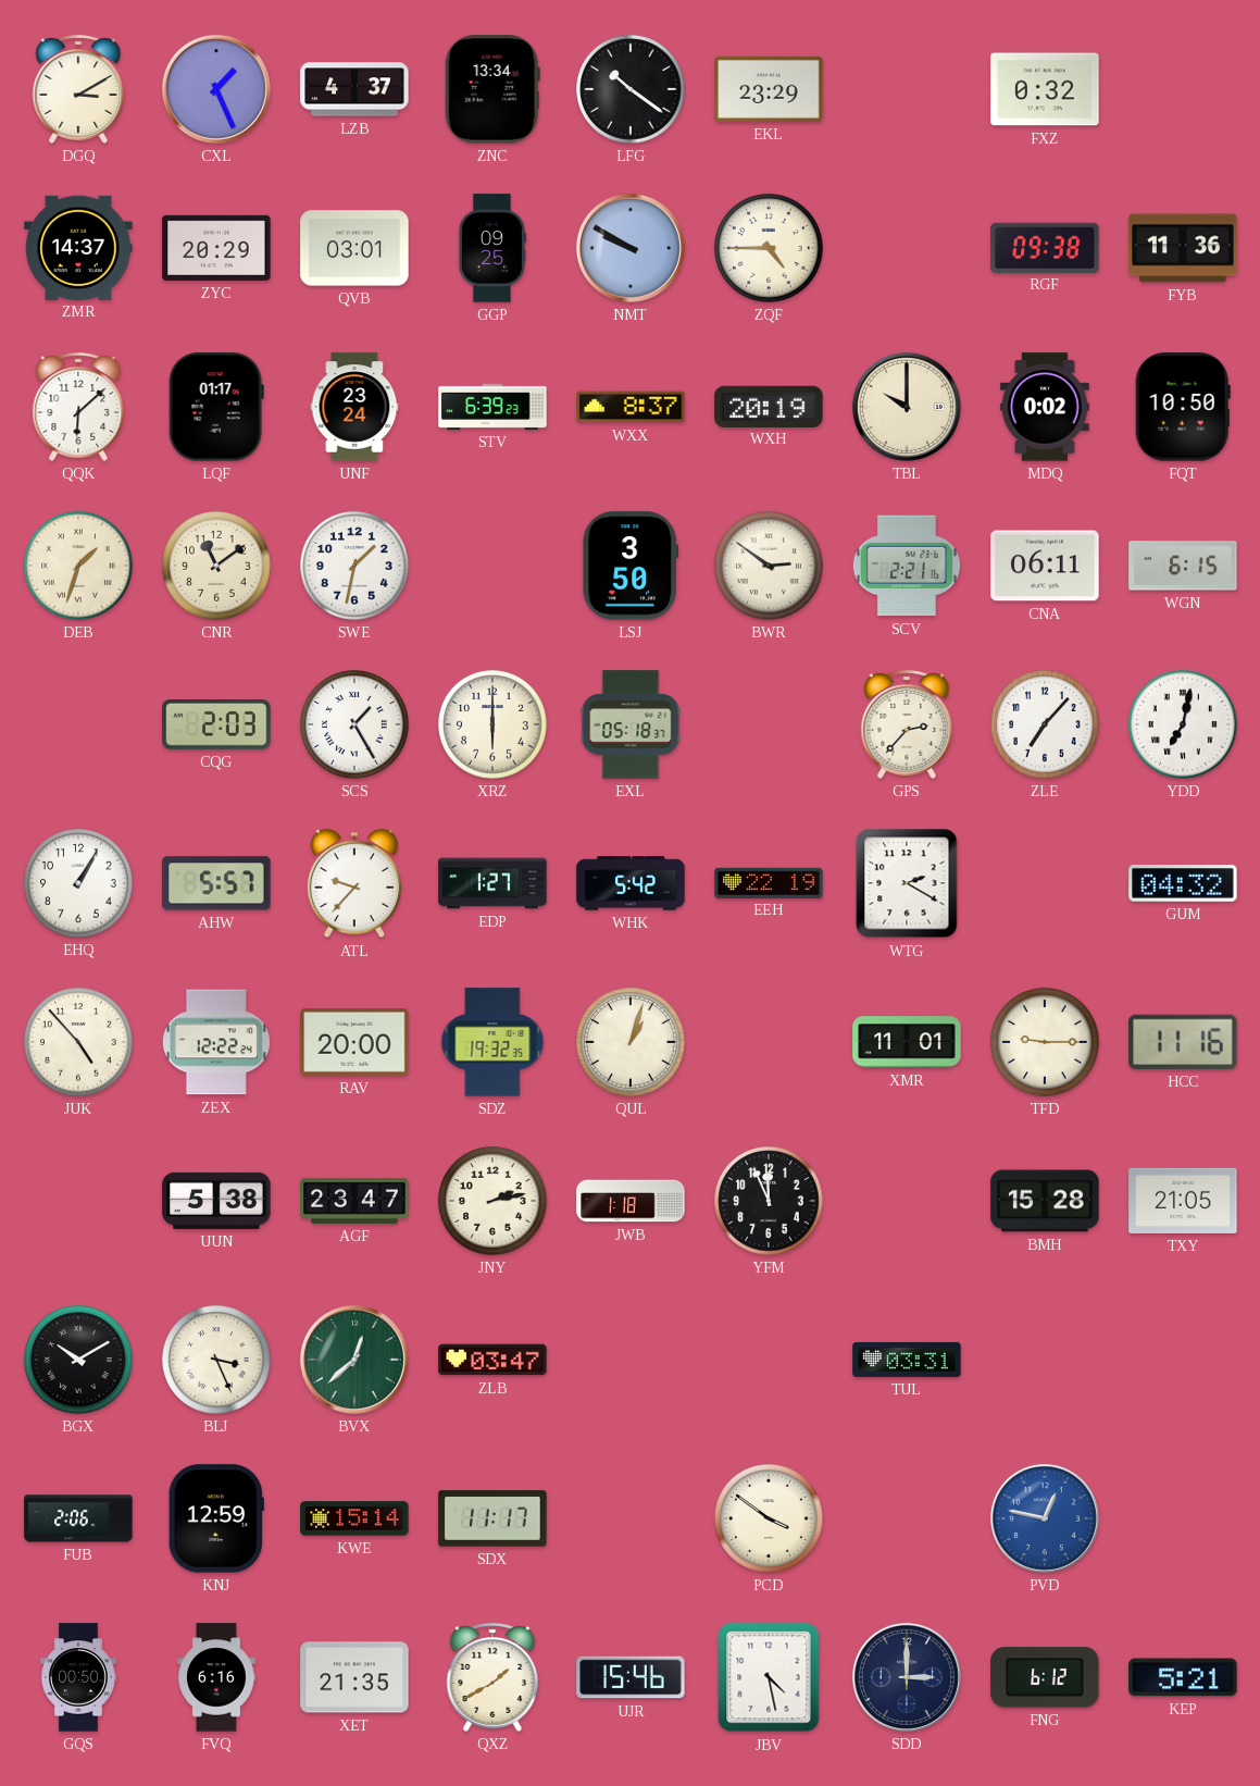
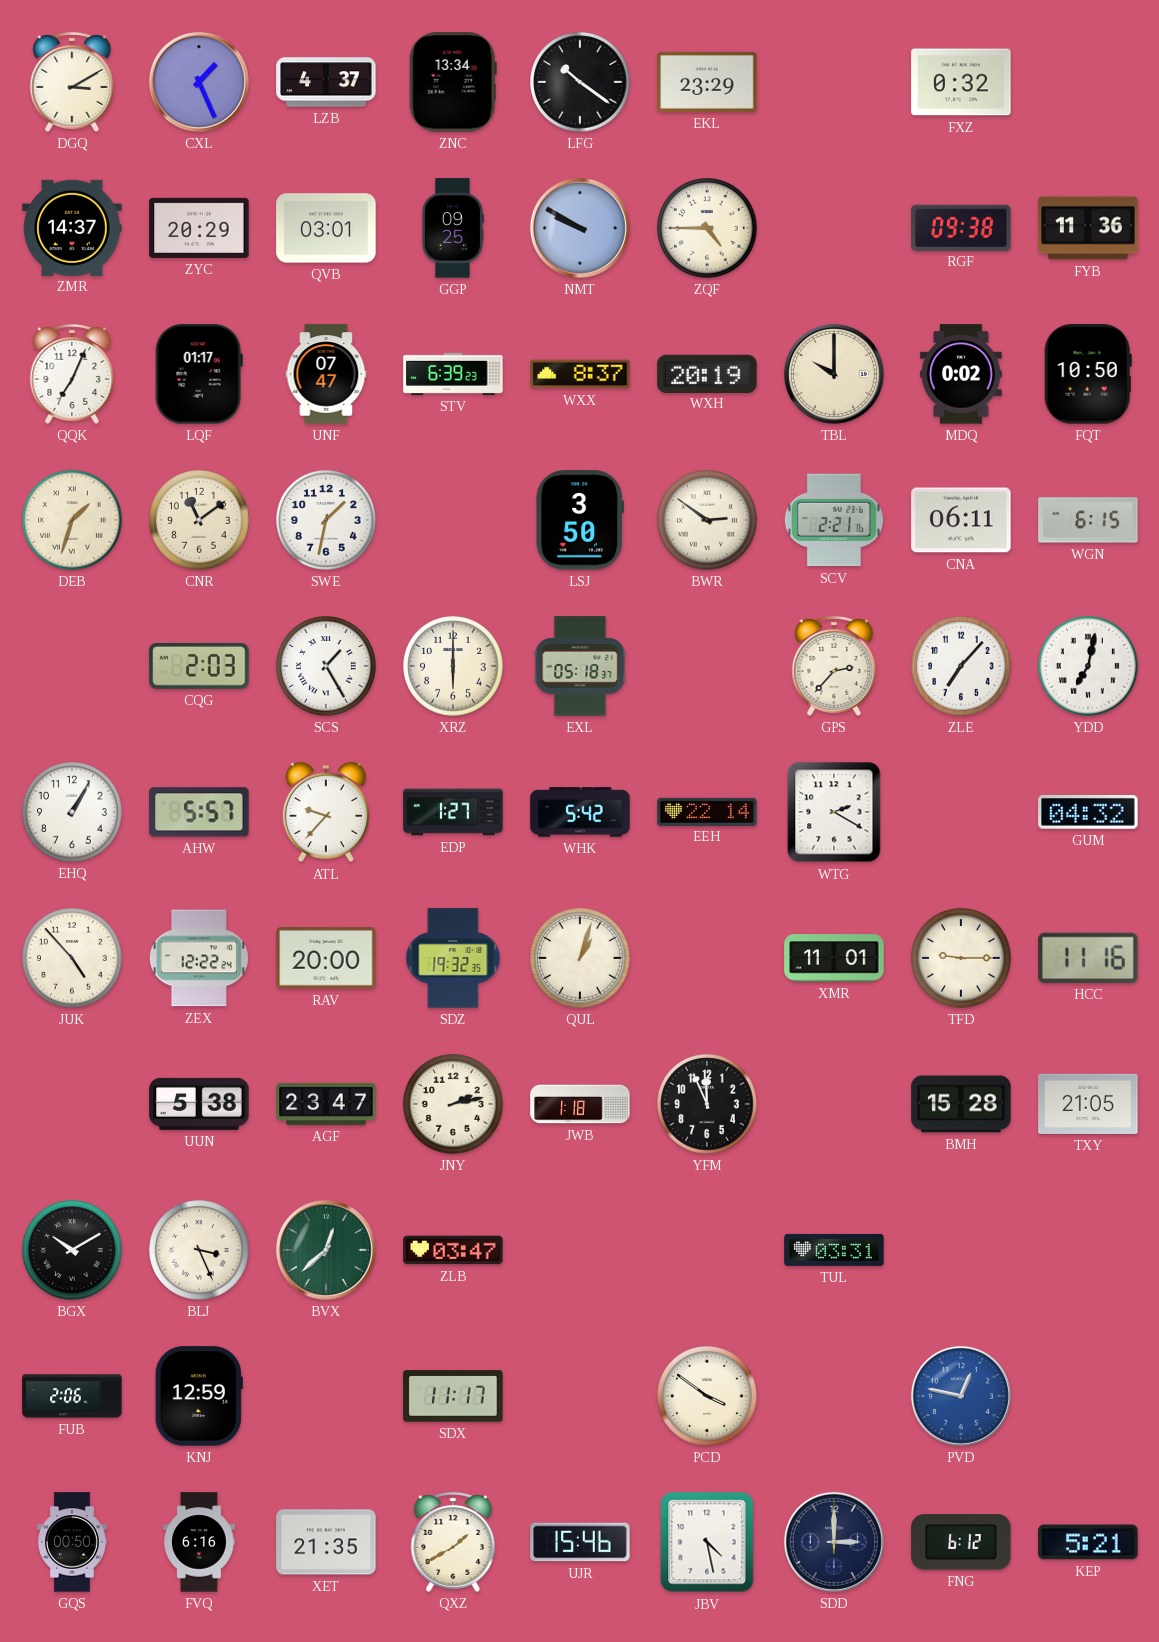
QQK: 6:08 -> 7:04
UNF: 23:24 -> 07:47
EEH: 22:19 -> 22:14
KWE: 15:14 -> none
